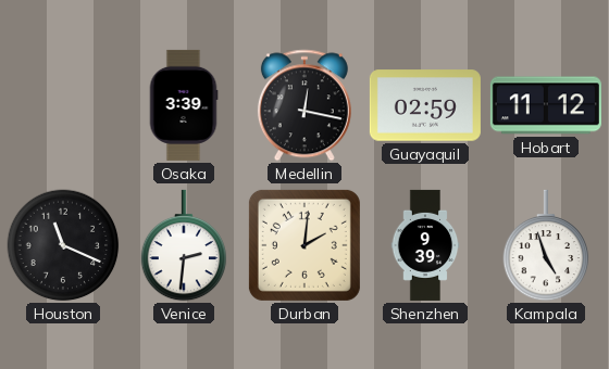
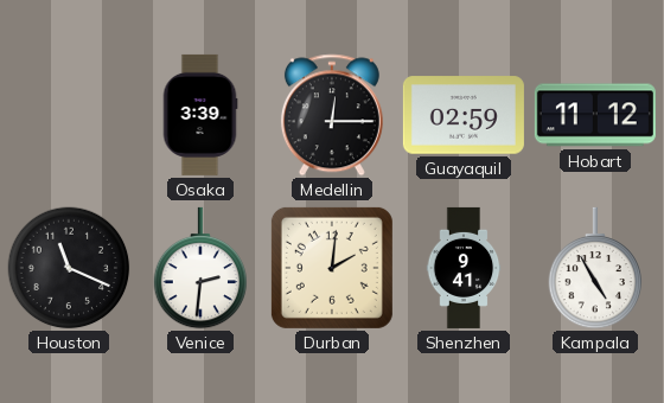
Medellin: 12:17 -> 12:15
Shenzhen: 9:39 -> 9:41
Kampala: 4:57 -> 4:55
